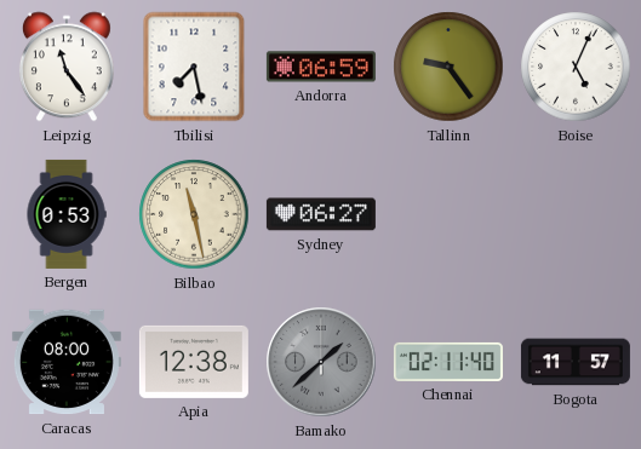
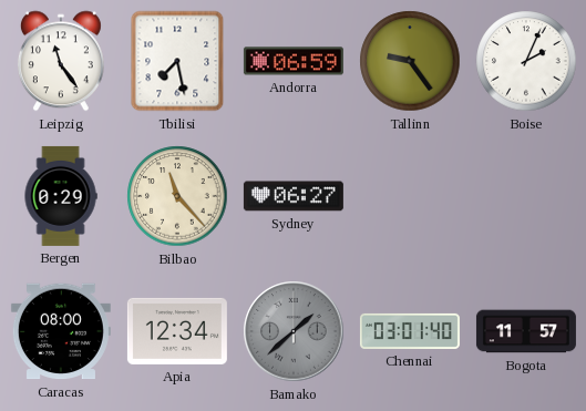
Boise: 5:04 -> 2:04
Bergen: 0:53 -> 0:29
Bilbao: 11:28 -> 11:23
Apia: 12:38 -> 12:34
Chennai: 02:11 -> 03:01
